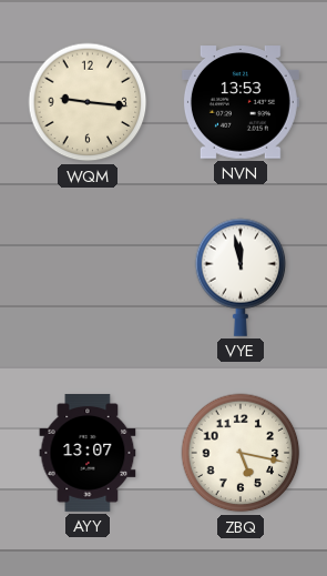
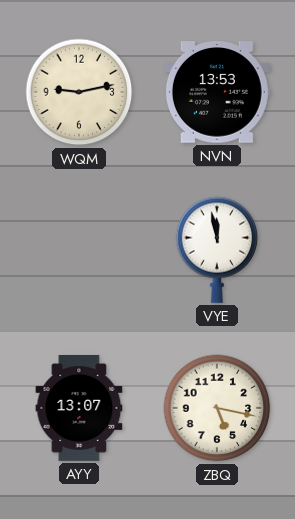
WQM: 9:16 -> 9:13
